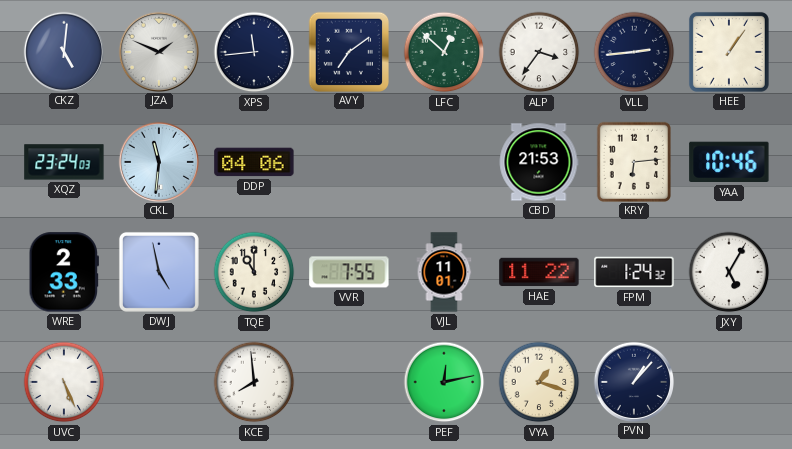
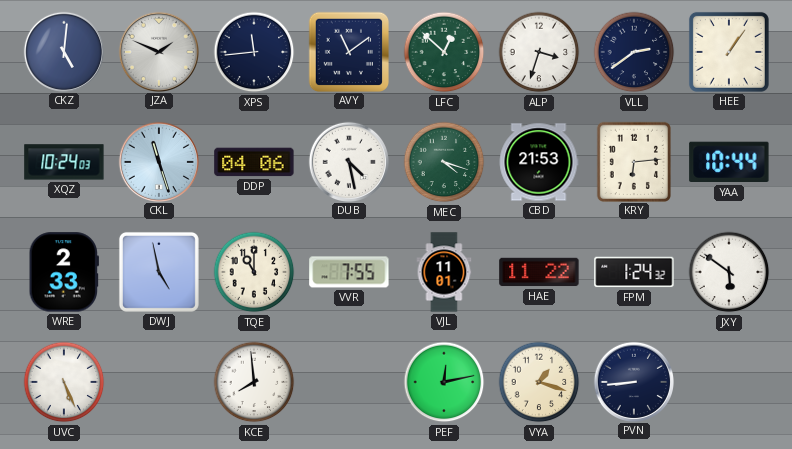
AVY: 7:09 -> 11:09
ALP: 3:36 -> 3:33
VLL: 2:44 -> 2:39
XQZ: 23:24 -> 10:24
CKL: 11:31 -> 11:27
DUB: none -> 4:28
MEC: none -> 4:18
YAA: 10:46 -> 10:44
JXY: 5:05 -> 5:51
PVN: 1:07 -> 8:44
